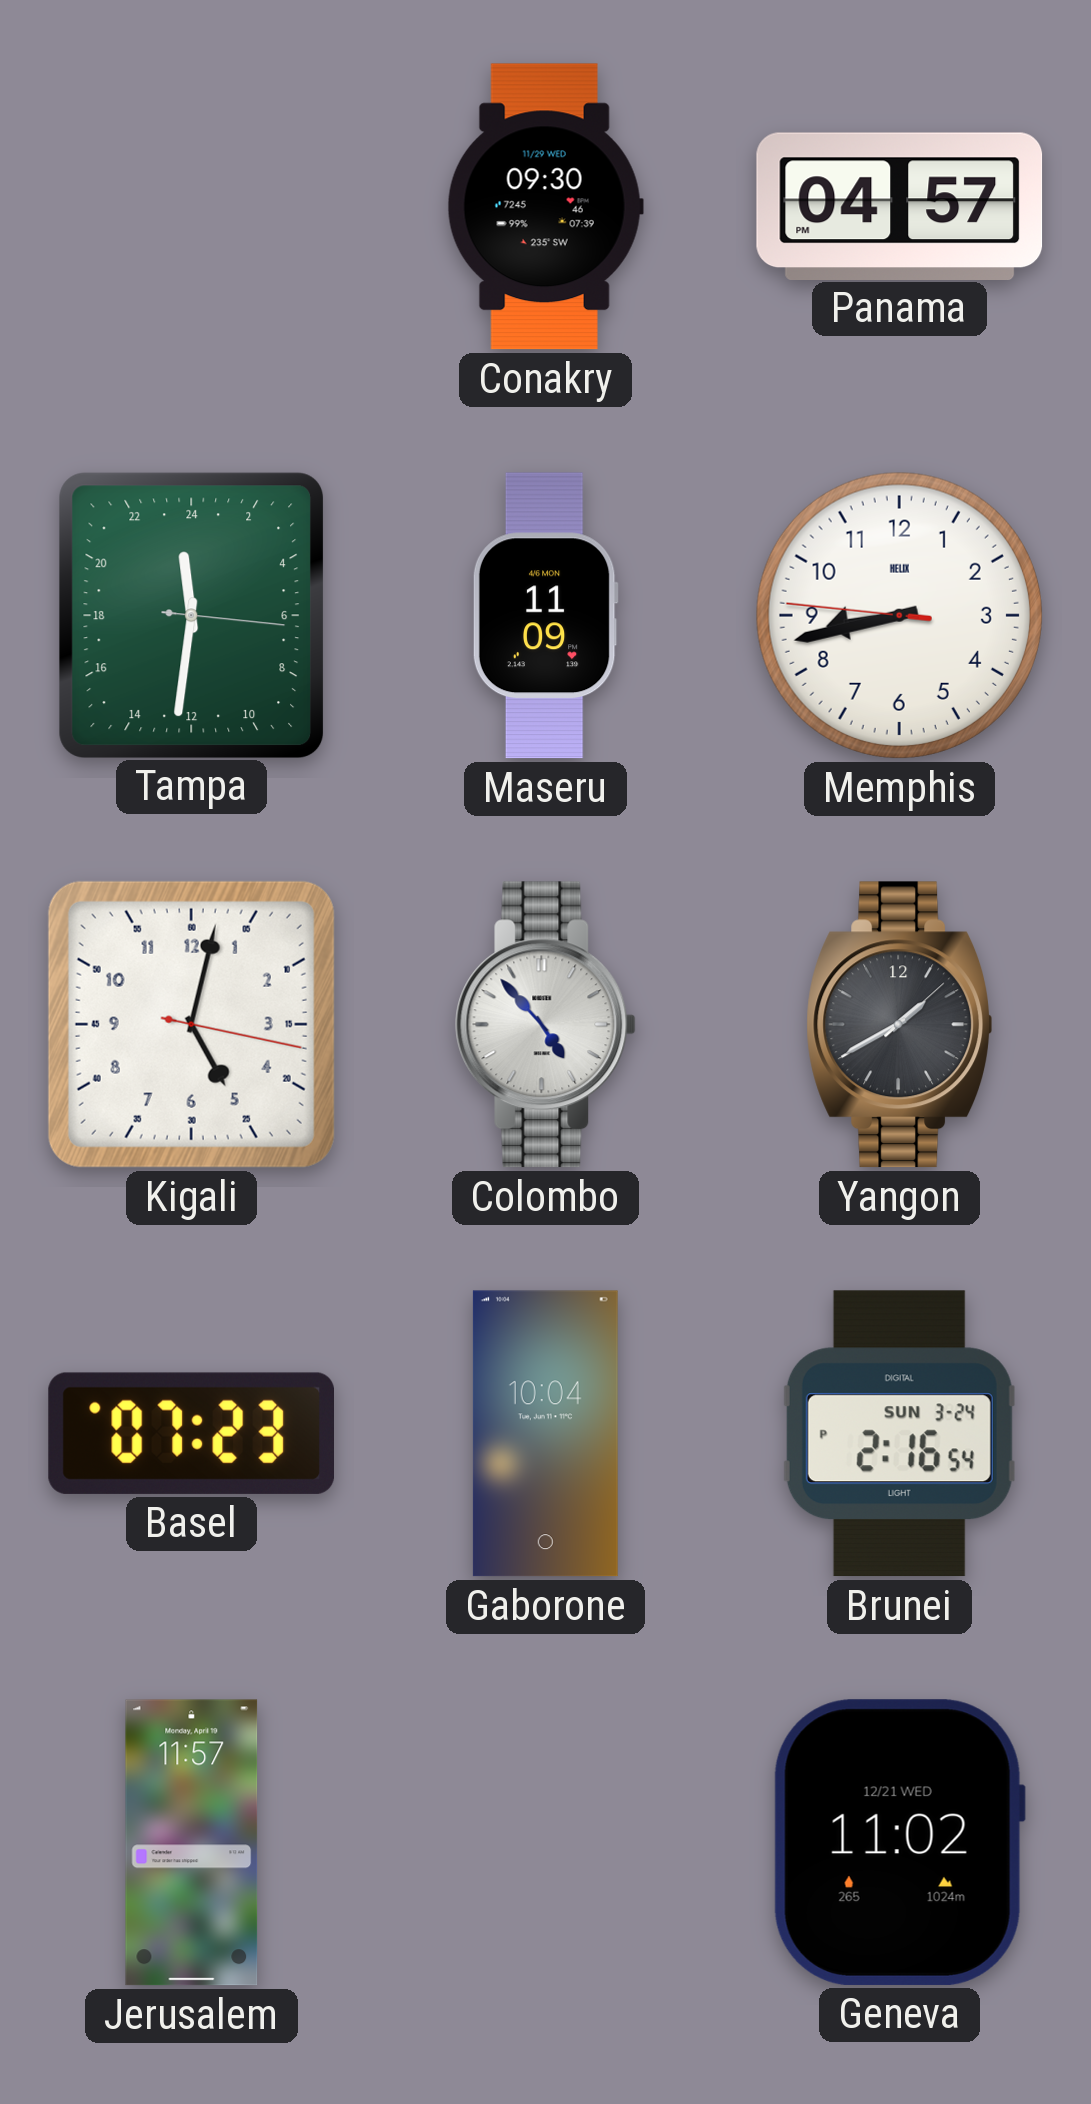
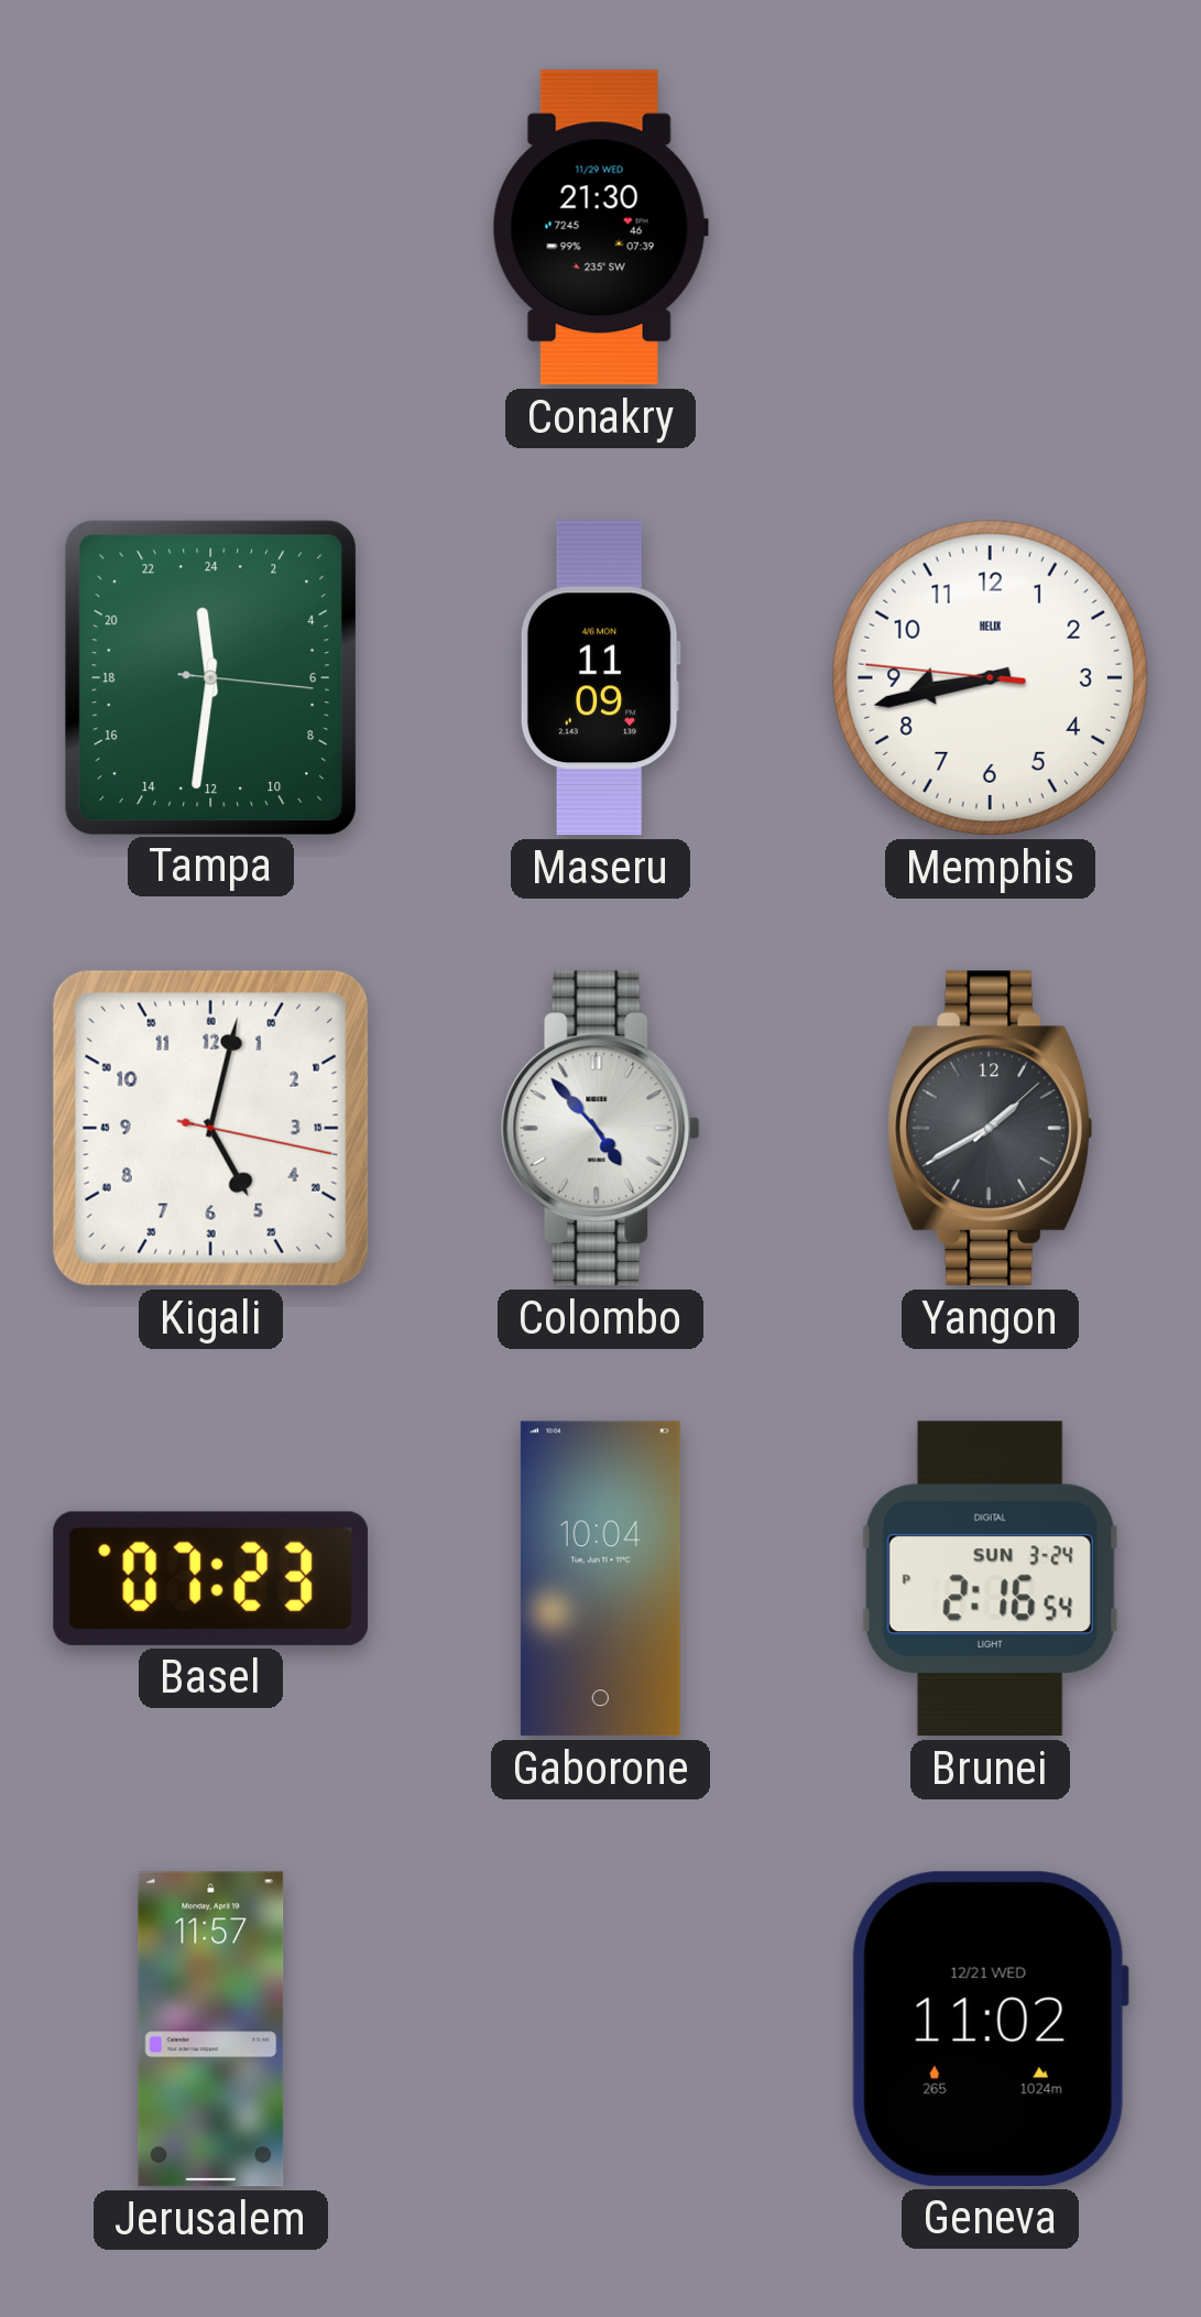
Conakry: 09:30 -> 21:30
Panama: 04:57 -> none
